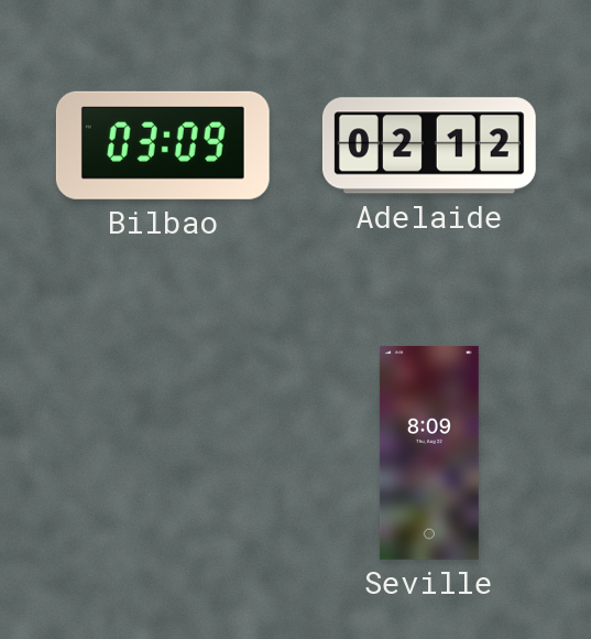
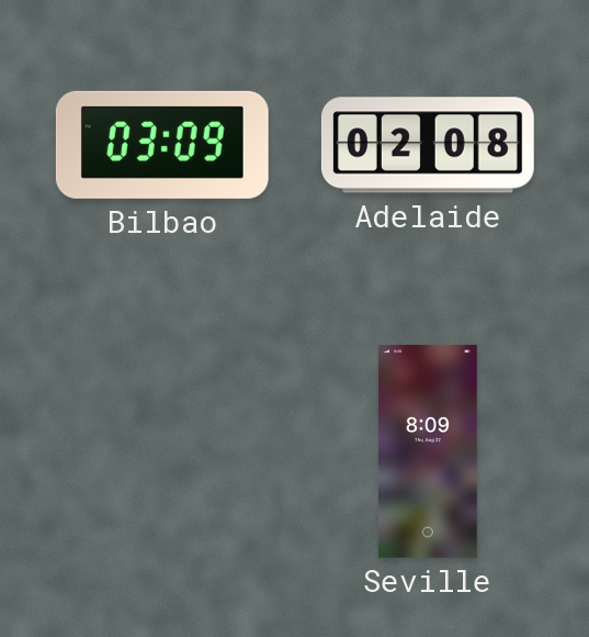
Adelaide: 02:12 -> 02:08
